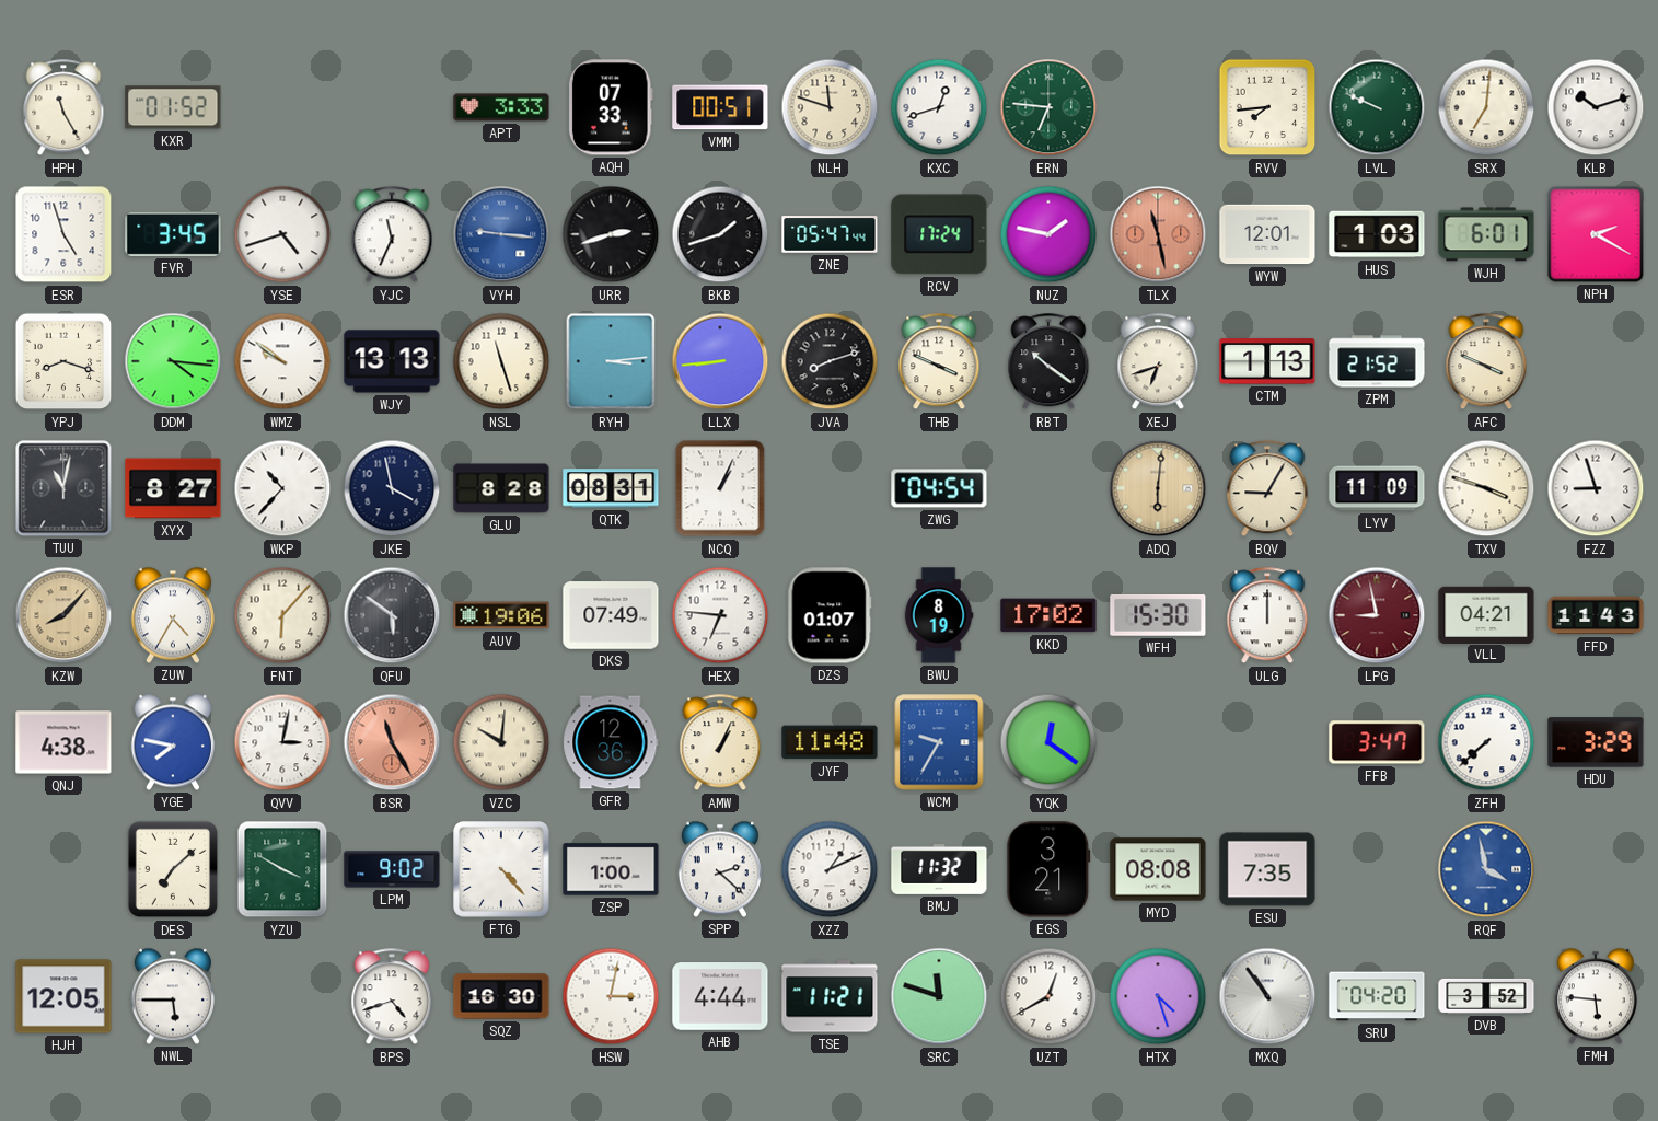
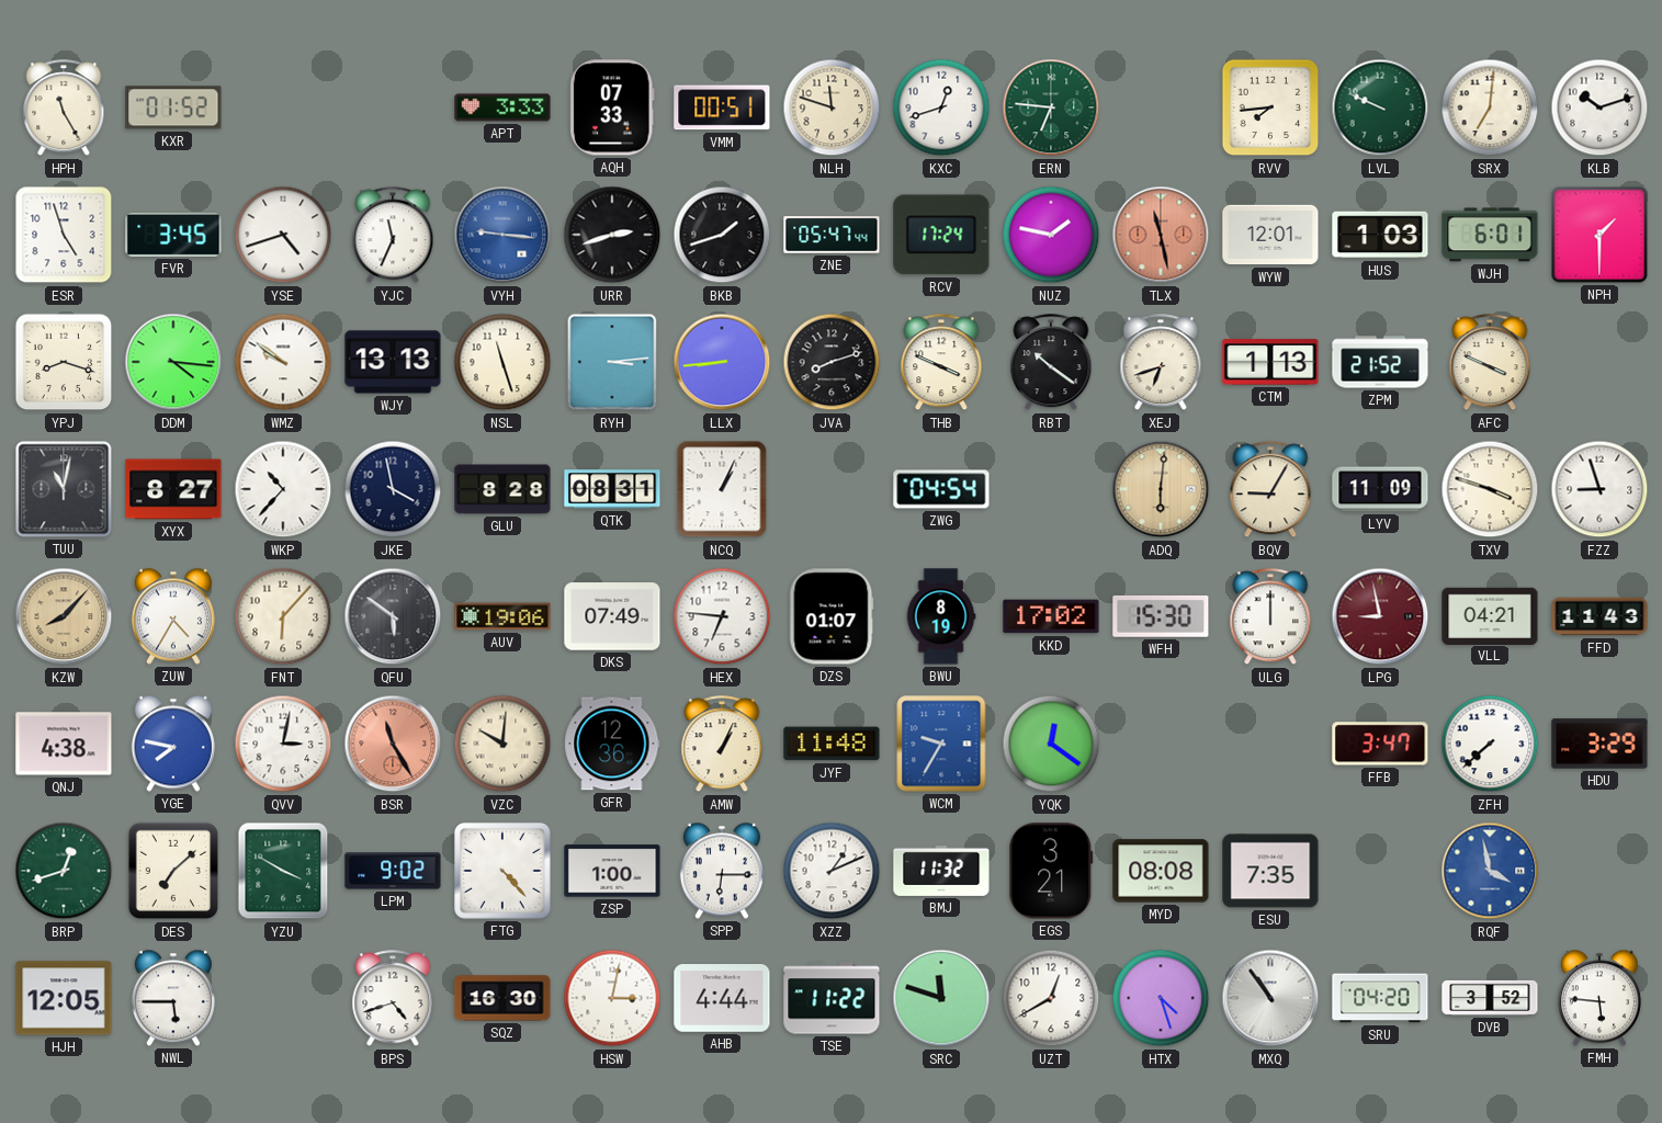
NPH: 2:20 -> 1:30
BRP: none -> 12:42
SPP: 2:22 -> 6:15
TSE: 11:21 -> 11:22
